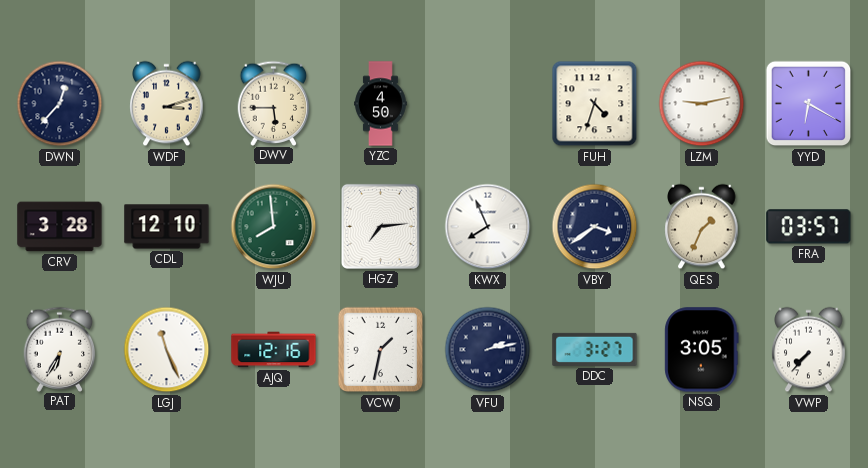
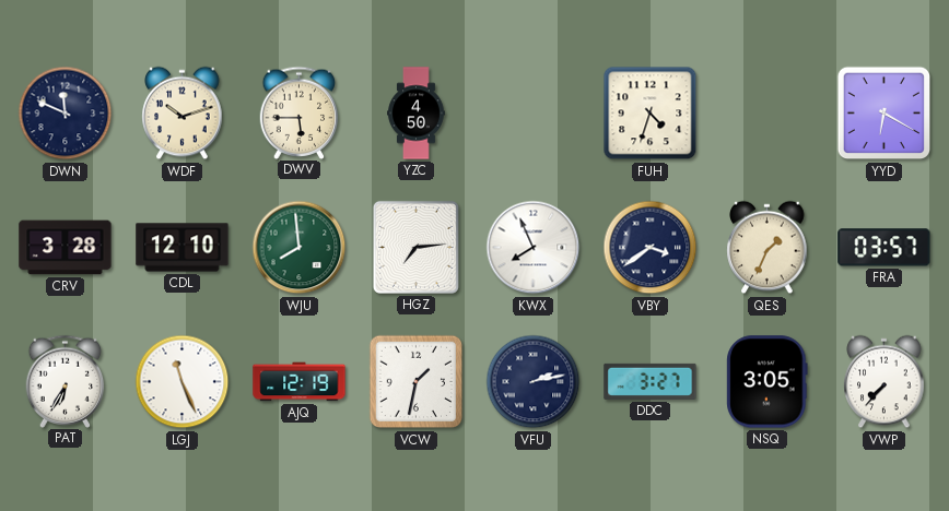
DWN: 12:37 -> 11:49
WDF: 3:12 -> 10:12
LZM: 9:13 -> none
AJQ: 12:16 -> 12:19
